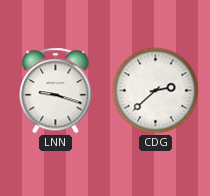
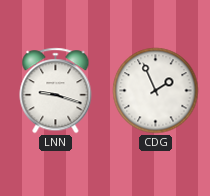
CDG: 2:38 -> 1:56
